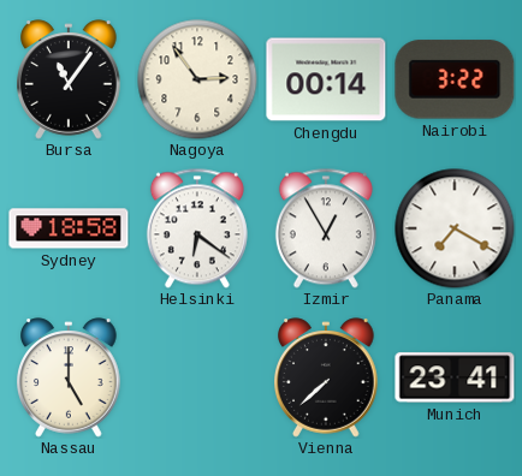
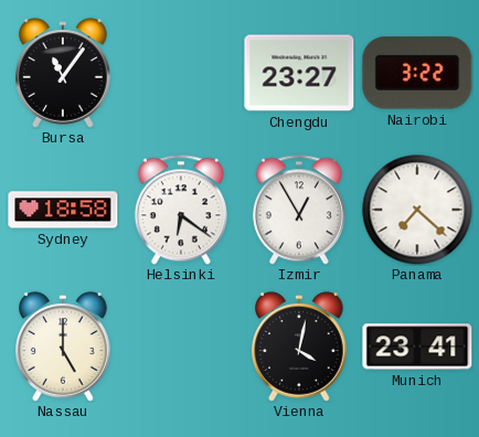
Nagoya: 2:54 -> none
Chengdu: 00:14 -> 23:27
Panama: 7:20 -> 7:22
Vienna: 7:38 -> 4:02
